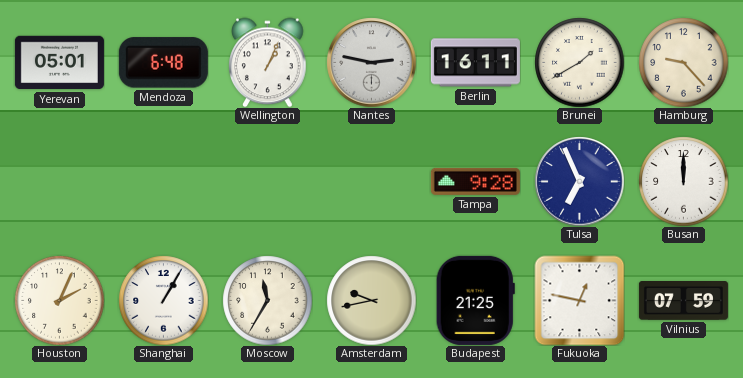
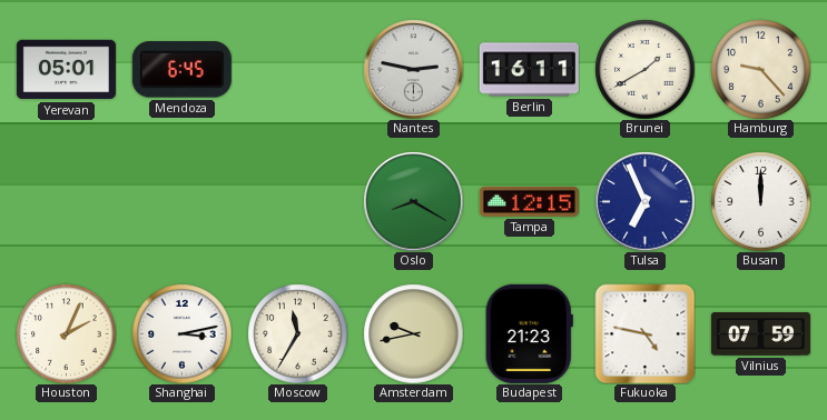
Mendoza: 6:48 -> 6:45
Wellington: 1:04 -> none
Oslo: none -> 8:20
Tampa: 9:28 -> 12:15
Shanghai: 1:05 -> 3:13
Budapest: 21:25 -> 21:23
Fukuoka: 12:47 -> 4:47
